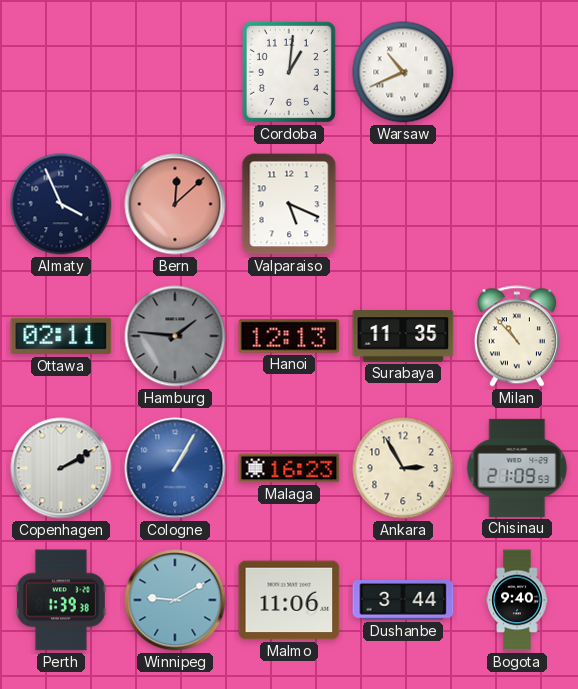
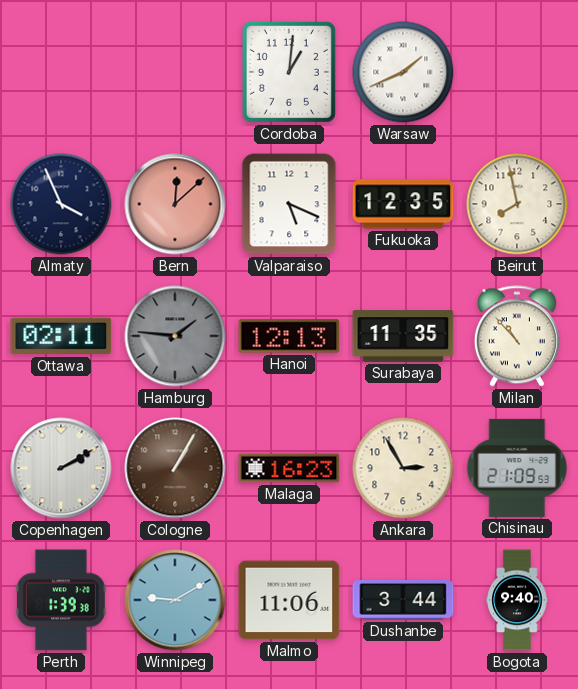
Warsaw: 10:41 -> 1:41
Fukuoka: none -> 12:35
Beirut: none -> 7:58
Cologne dial: blue -> brown
